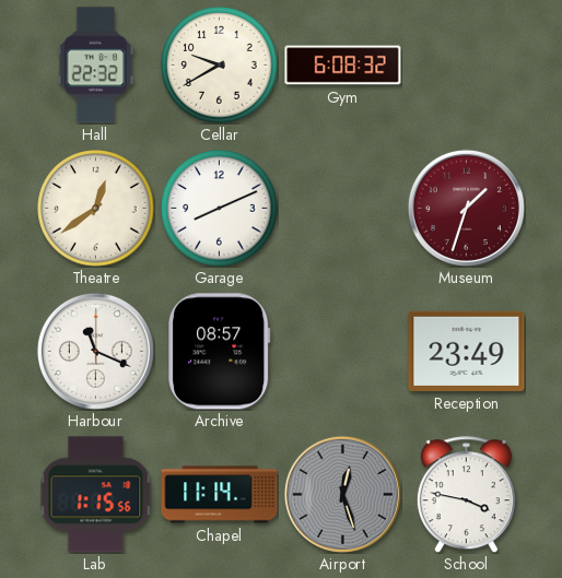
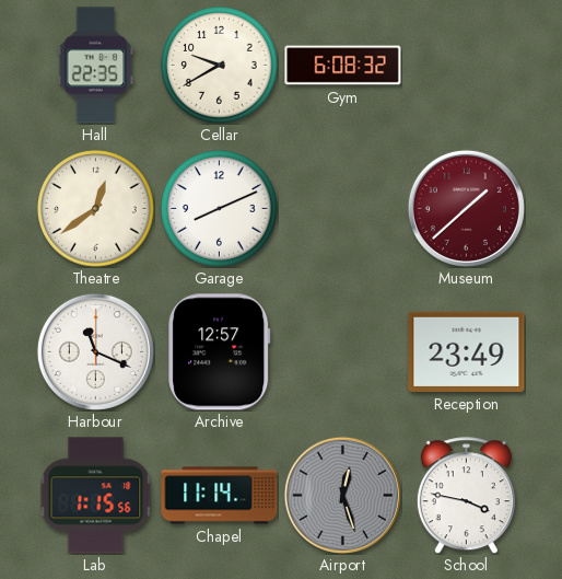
Hall: 22:32 -> 22:35
Museum: 1:33 -> 1:38
Archive: 08:57 -> 12:57
